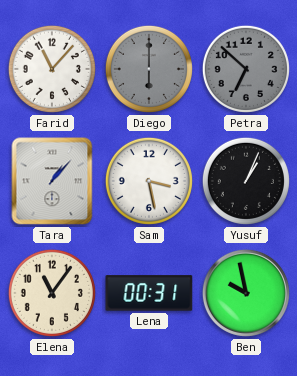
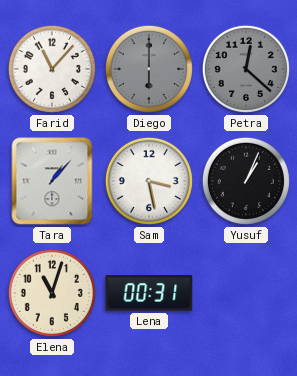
Petra: 6:52 -> 12:22
Elena: 11:06 -> 11:03
Ben: 9:58 -> none
